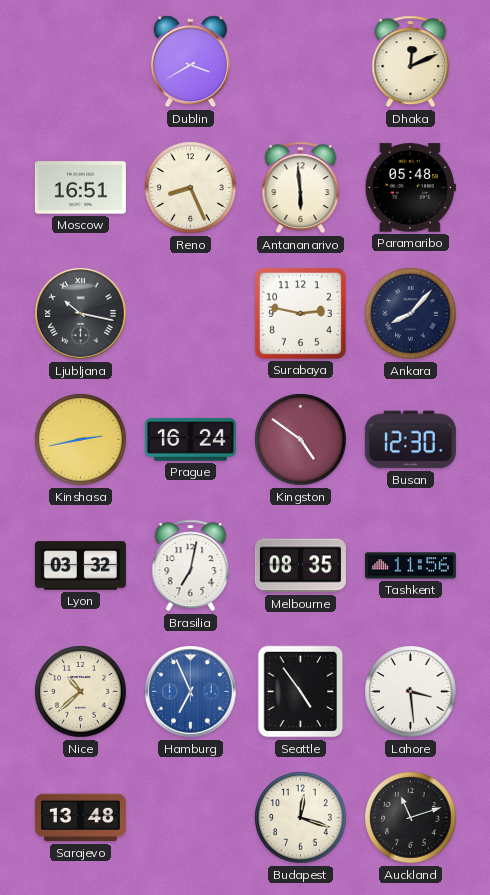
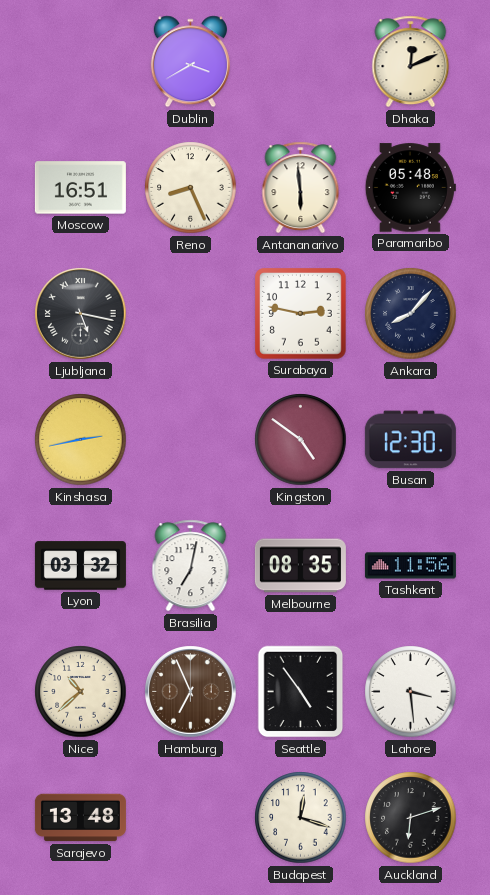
Ljubljana: 10:17 -> 5:17
Prague: 16:24 -> none
Hamburg dial: blue -> brown
Auckland: 11:12 -> 6:12
